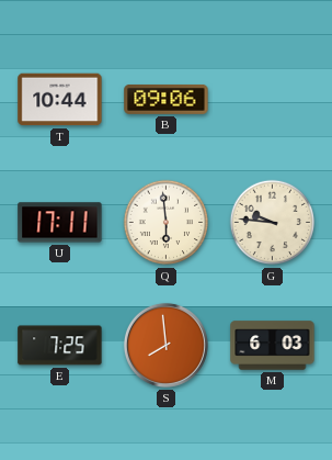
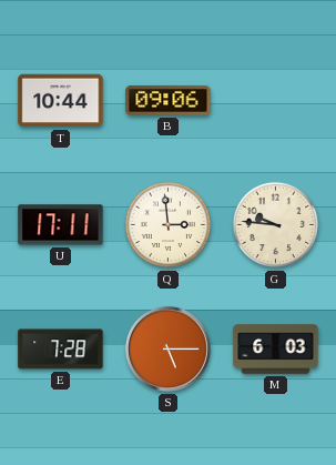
Q: 5:59 -> 2:59
E: 7:25 -> 7:28
S: 7:59 -> 5:15
